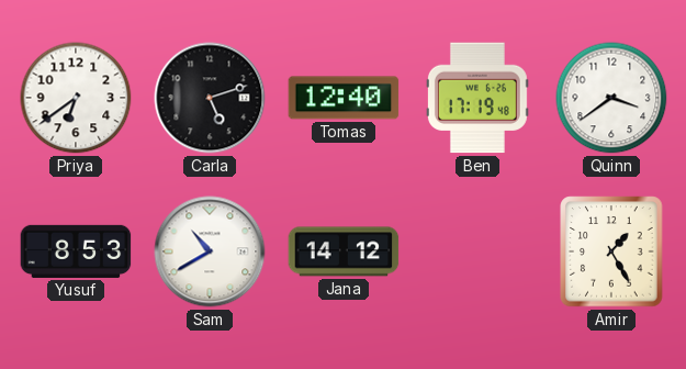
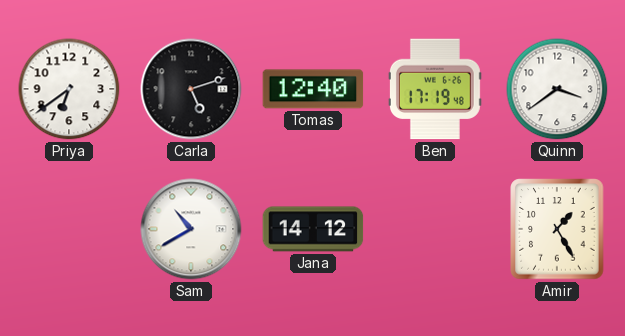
Yusuf: 8:53 -> none
